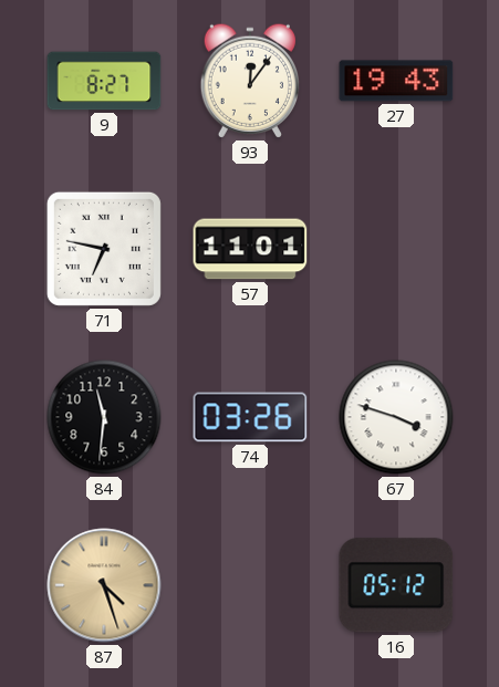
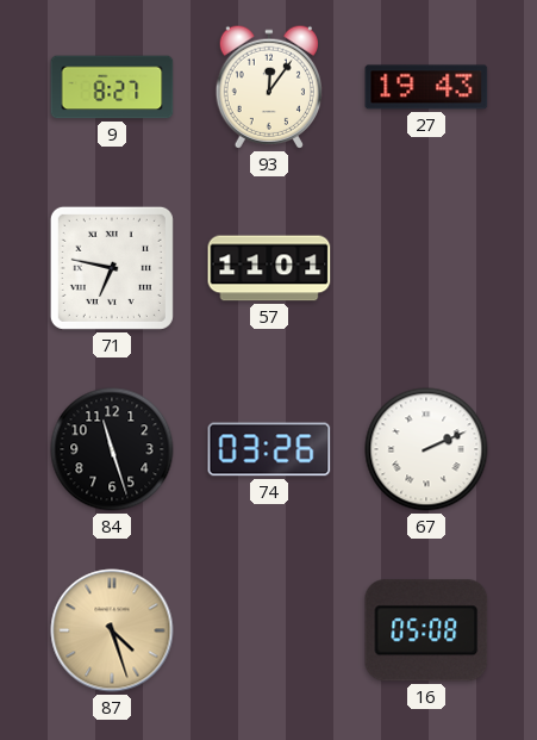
84: 11:31 -> 11:27
67: 3:48 -> 2:11
16: 05:12 -> 05:08
